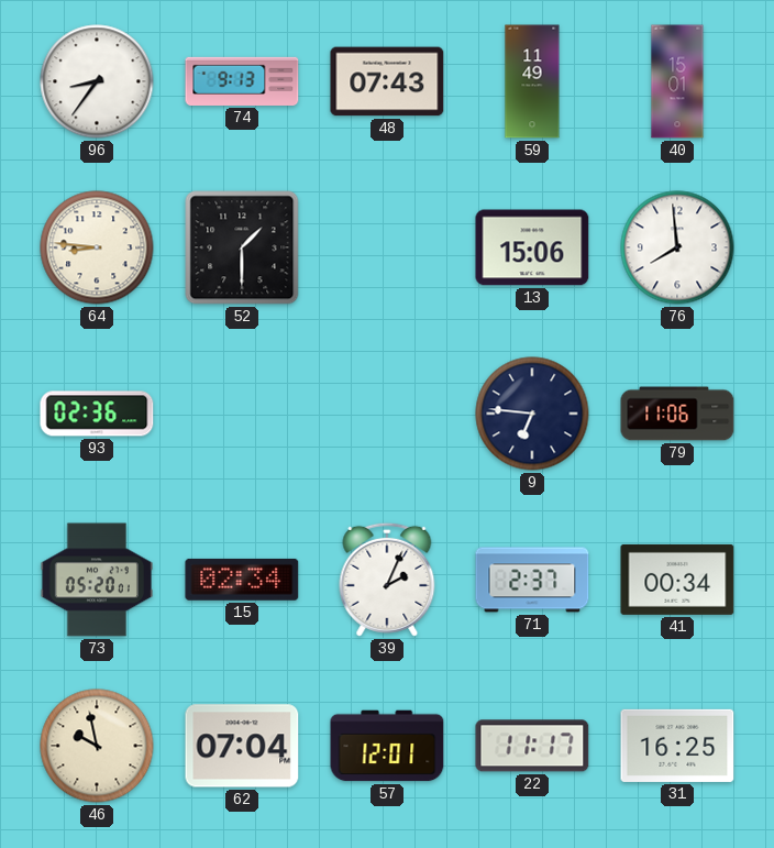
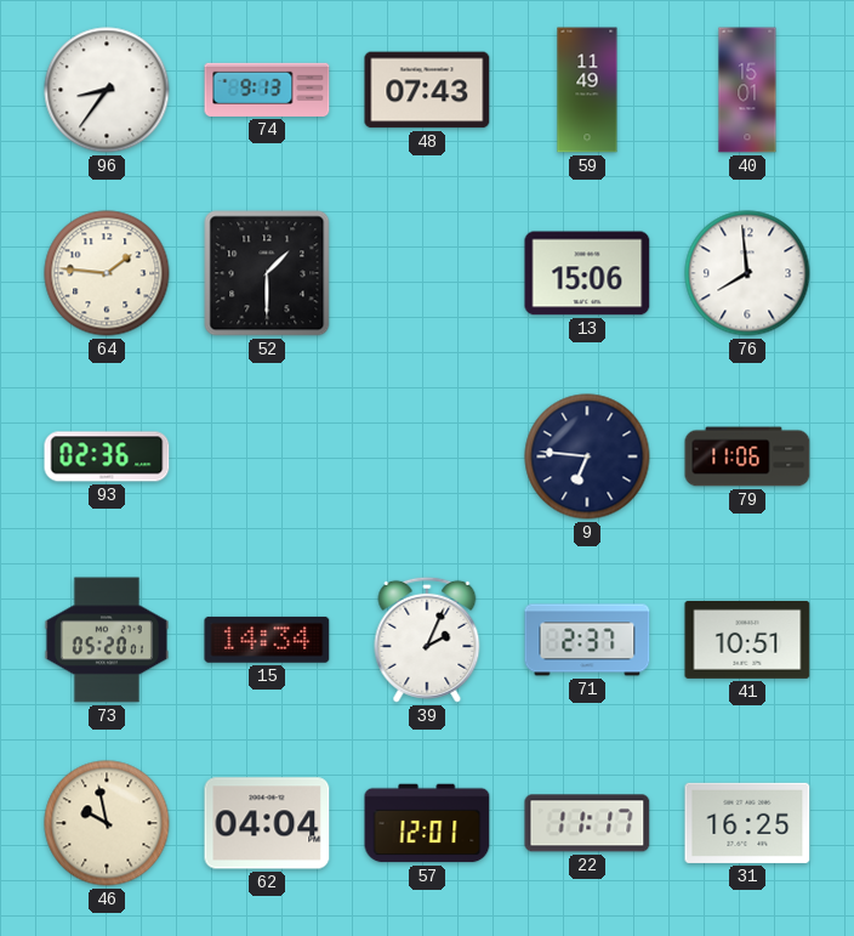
64: 8:46 -> 1:46
15: 02:34 -> 14:34
41: 00:34 -> 10:51
62: 07:04 -> 04:04
